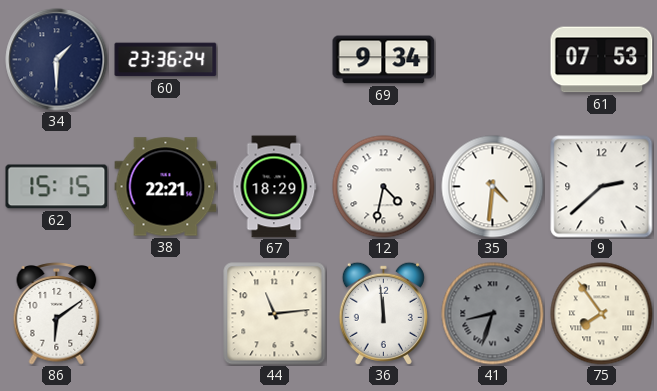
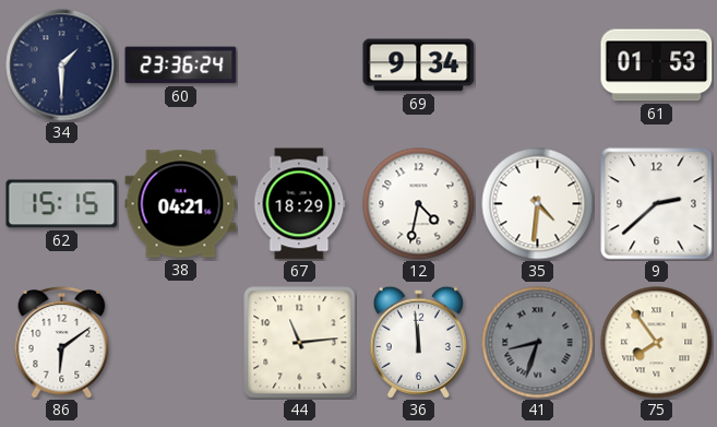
61: 07:53 -> 01:53
38: 22:21 -> 04:21
